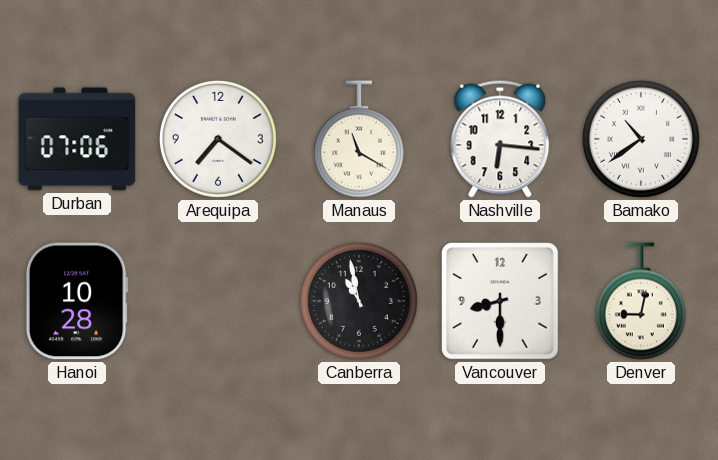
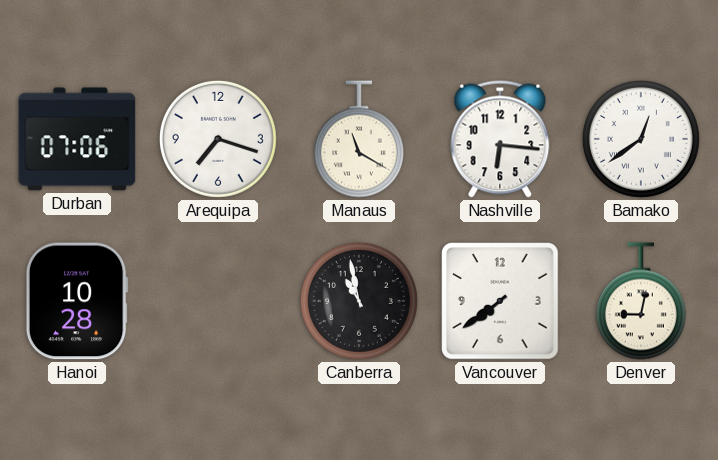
Arequipa: 7:21 -> 7:18
Bamako: 10:39 -> 12:39
Vancouver: 8:30 -> 7:39
